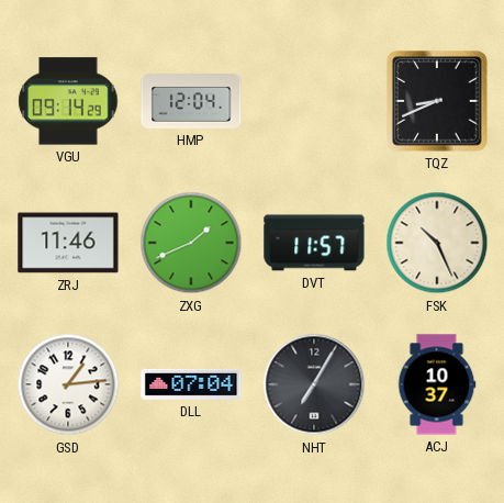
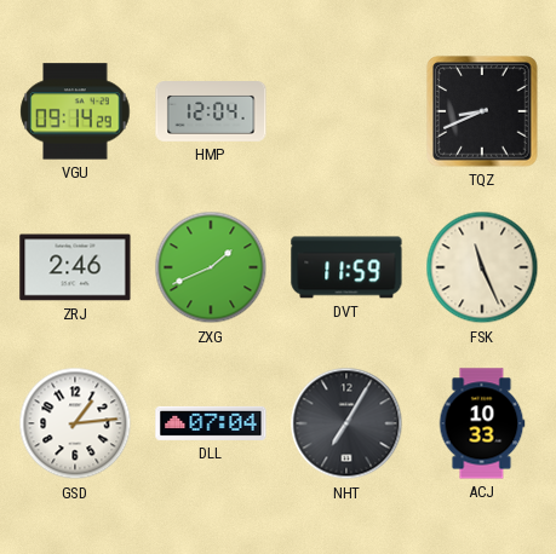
ZRJ: 11:46 -> 2:46
DVT: 11:57 -> 11:59
FSK: 10:26 -> 11:26
ACJ: 10:37 -> 10:33
